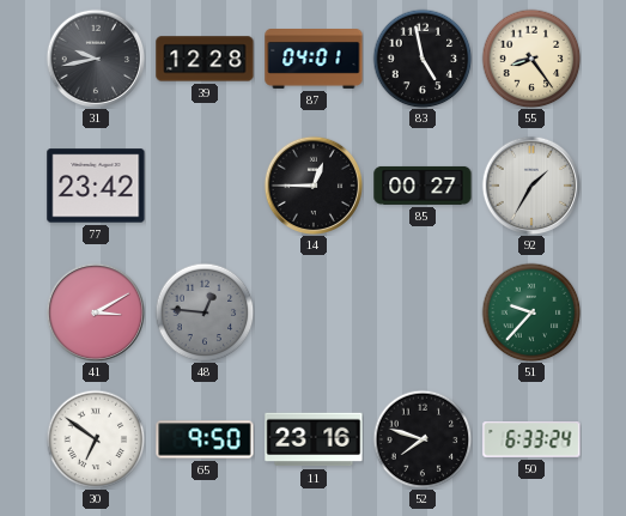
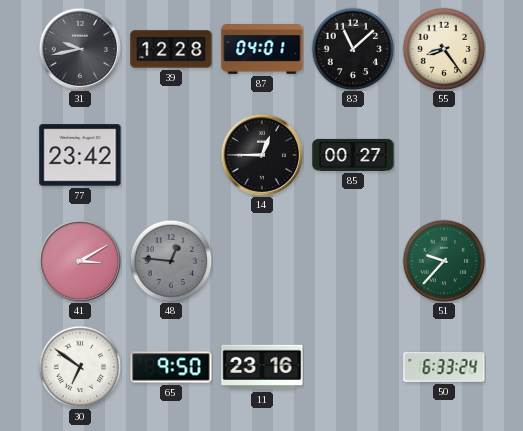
83: 4:58 -> 11:08
92: 1:35 -> none
52: 7:48 -> none
